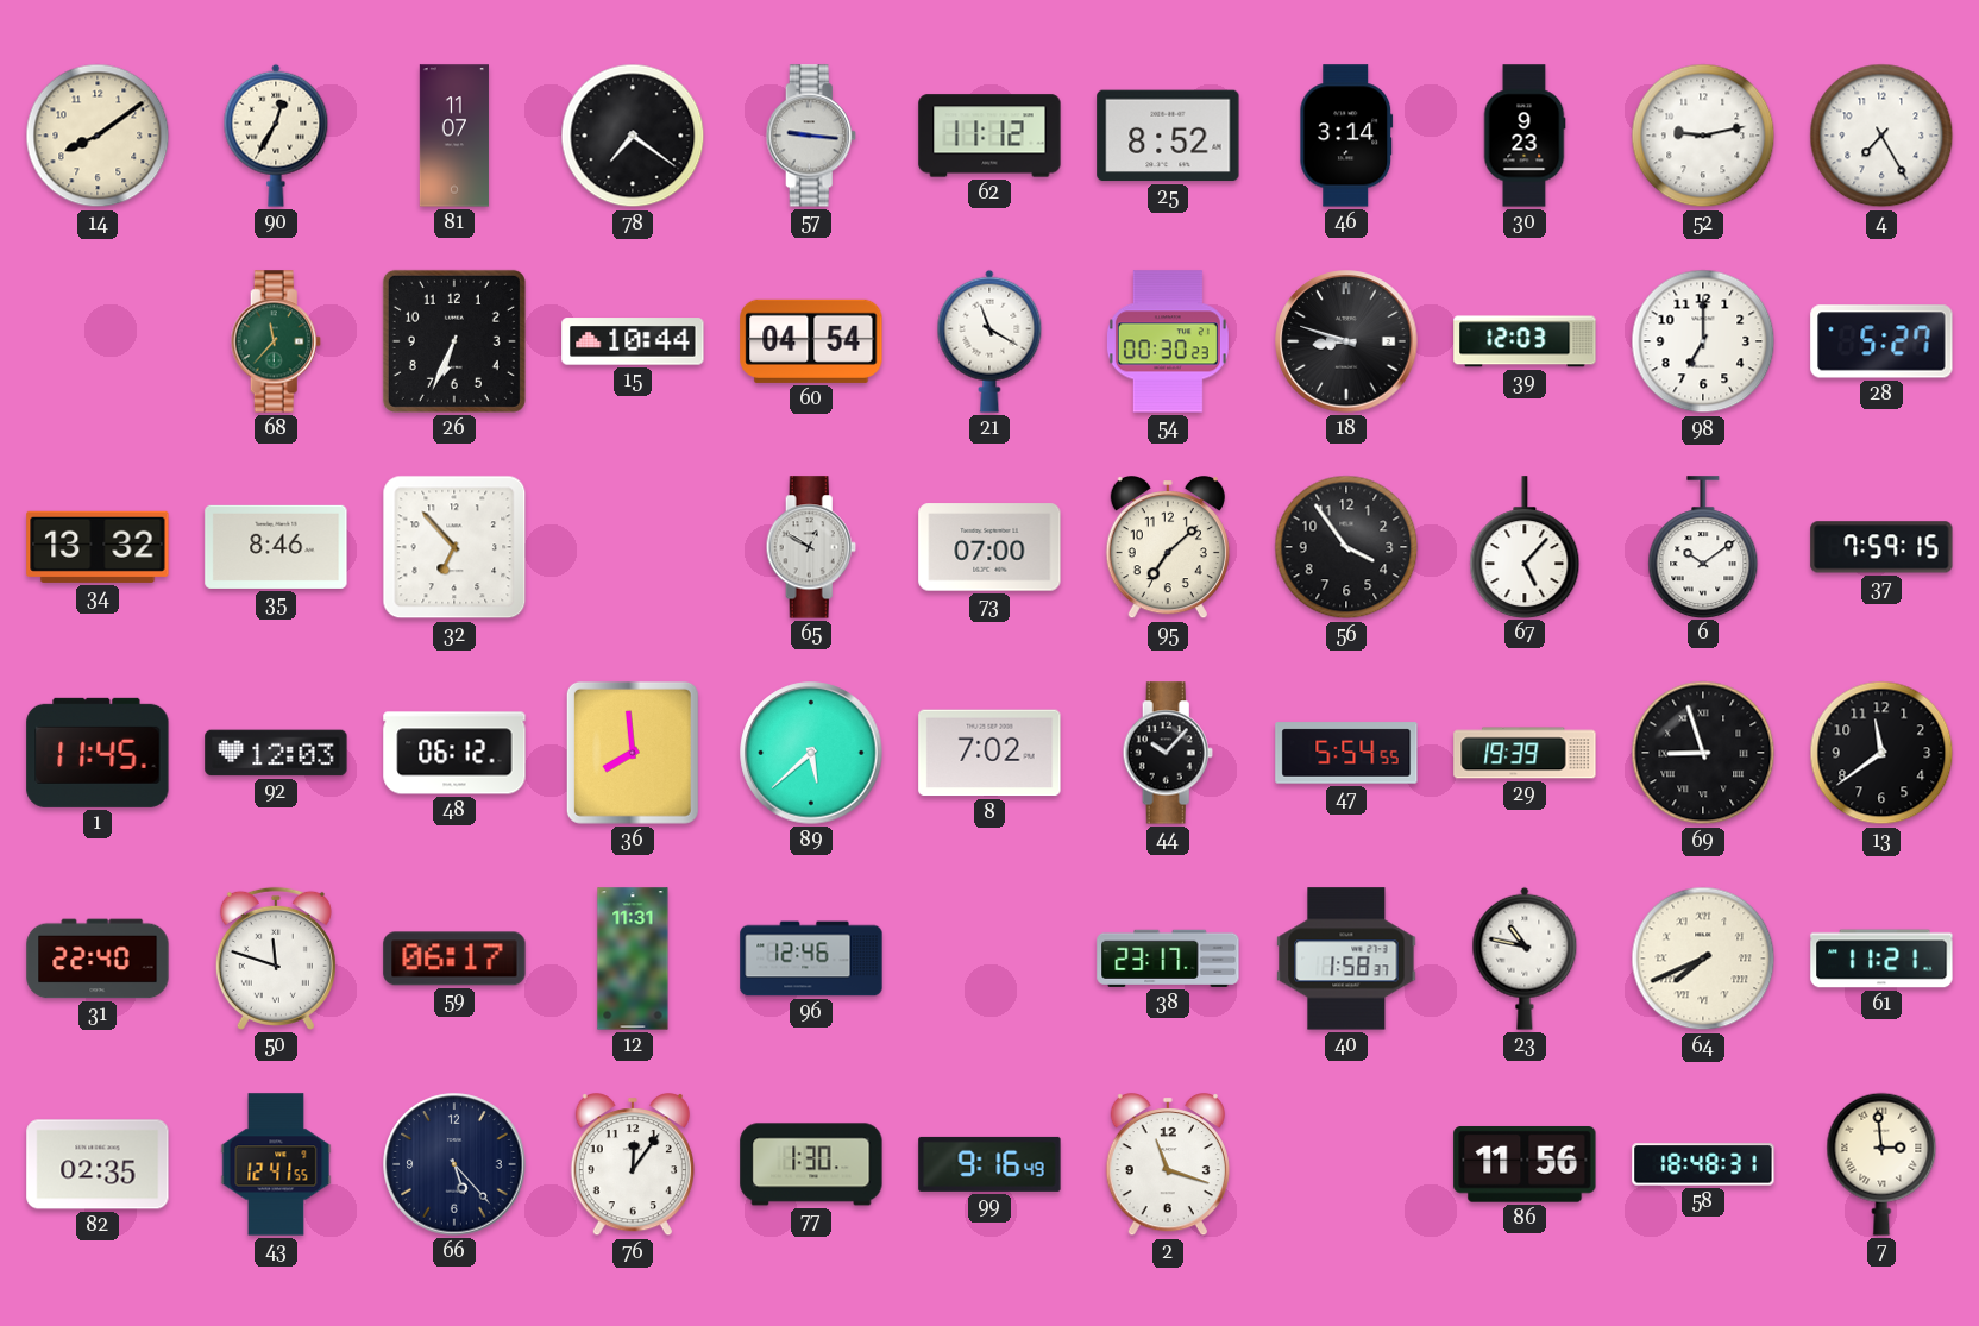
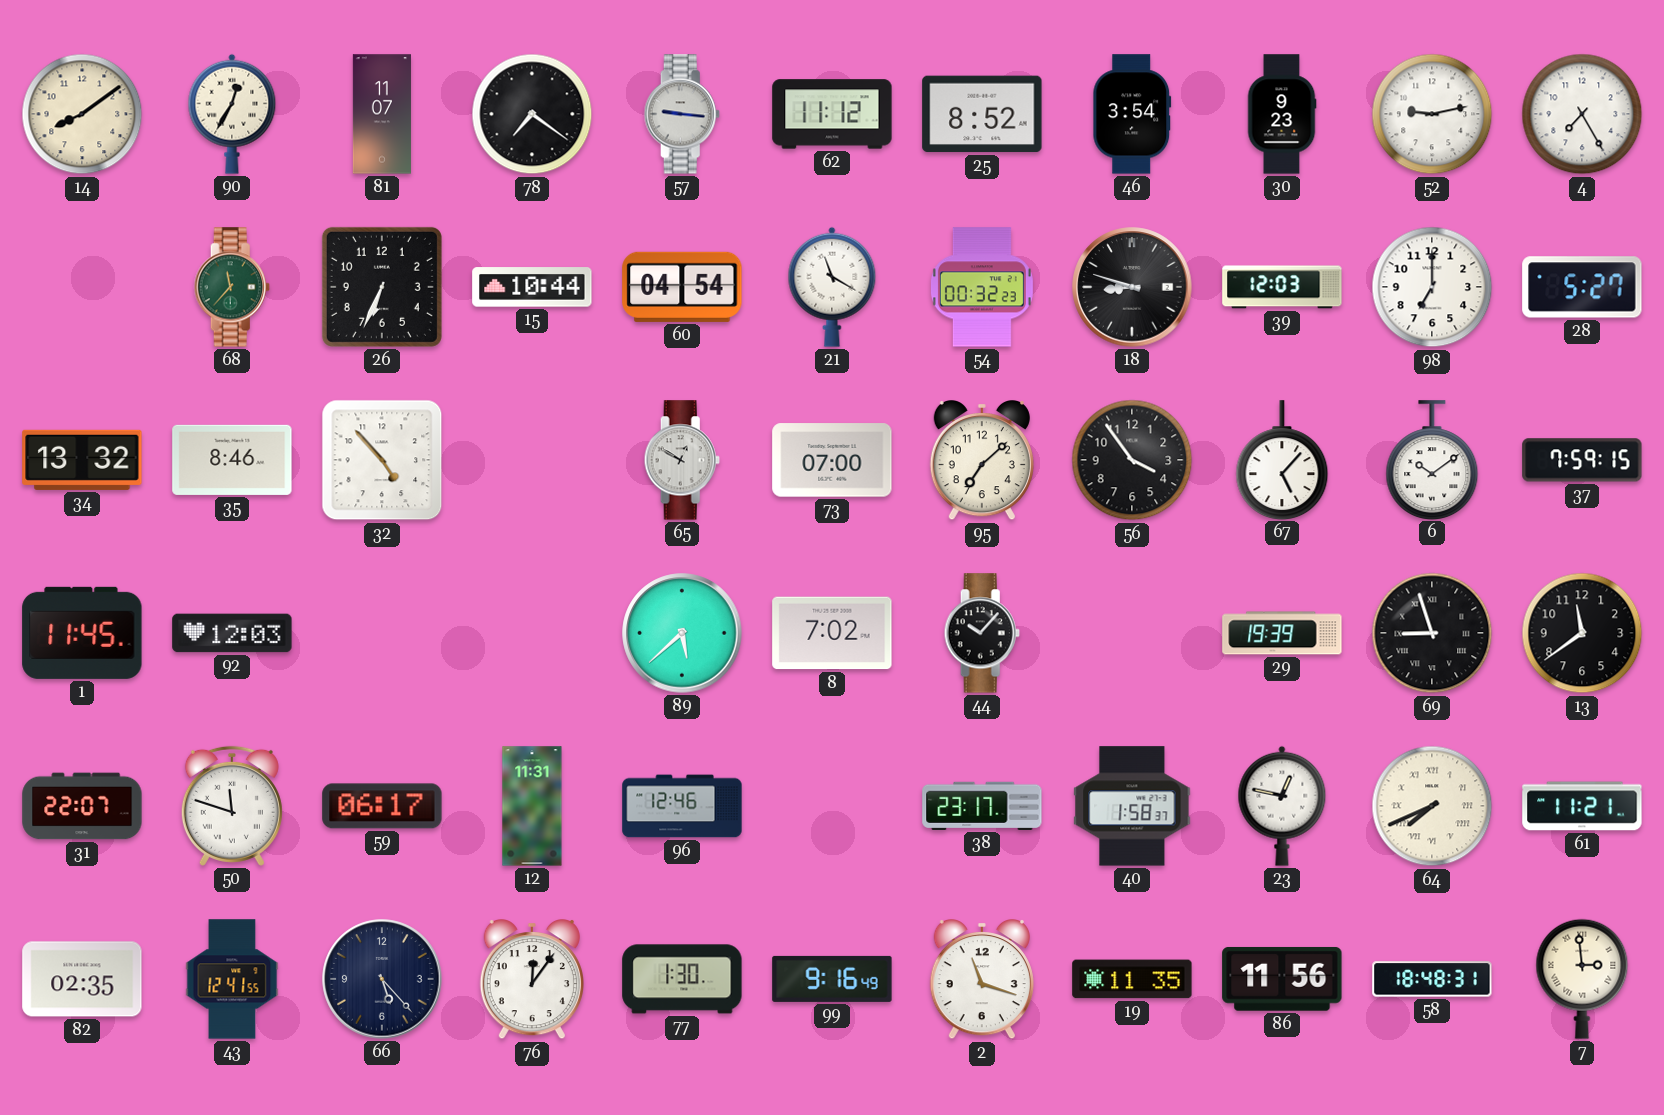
46: 3:14 -> 3:54
54: 00:30 -> 00:32
32: 6:53 -> 4:53
48: 06:12 -> none
36: 7:59 -> none
47: 5:54 -> none
31: 22:40 -> 22:07
23: 10:47 -> 12:47
19: none -> 11:35
